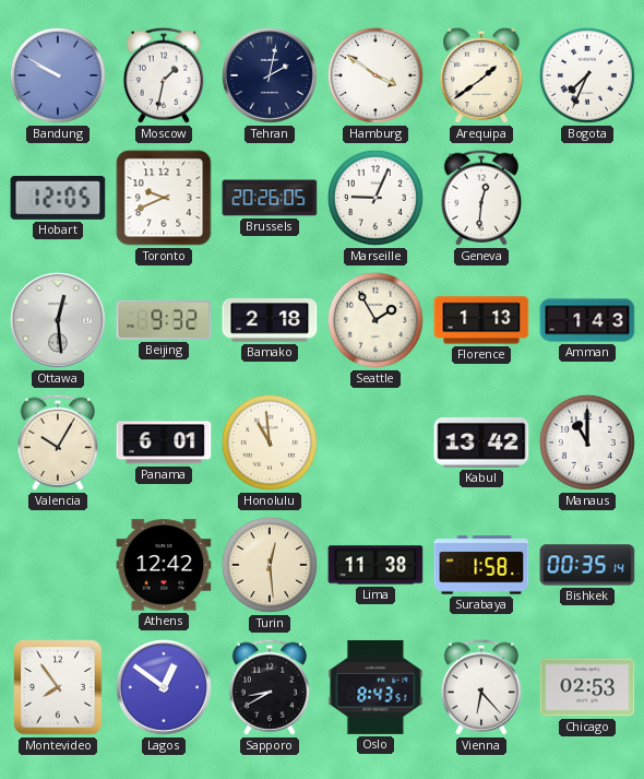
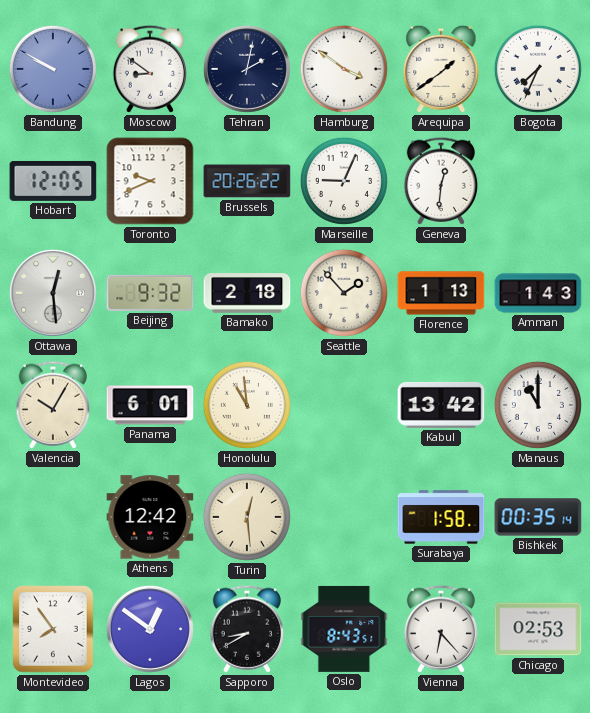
Moscow: 1:32 -> 8:51
Brussels: 20:26:05 -> 20:26:22
Seattle: 1:55 -> 1:53
Lima: 11:38 -> none
